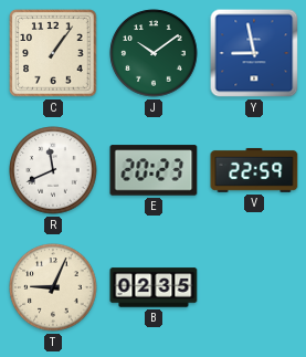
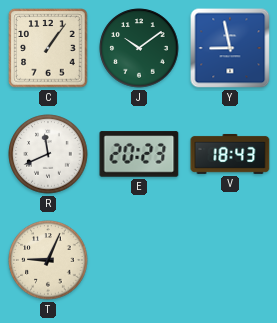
V: 22:59 -> 18:43
B: 02:35 -> none
